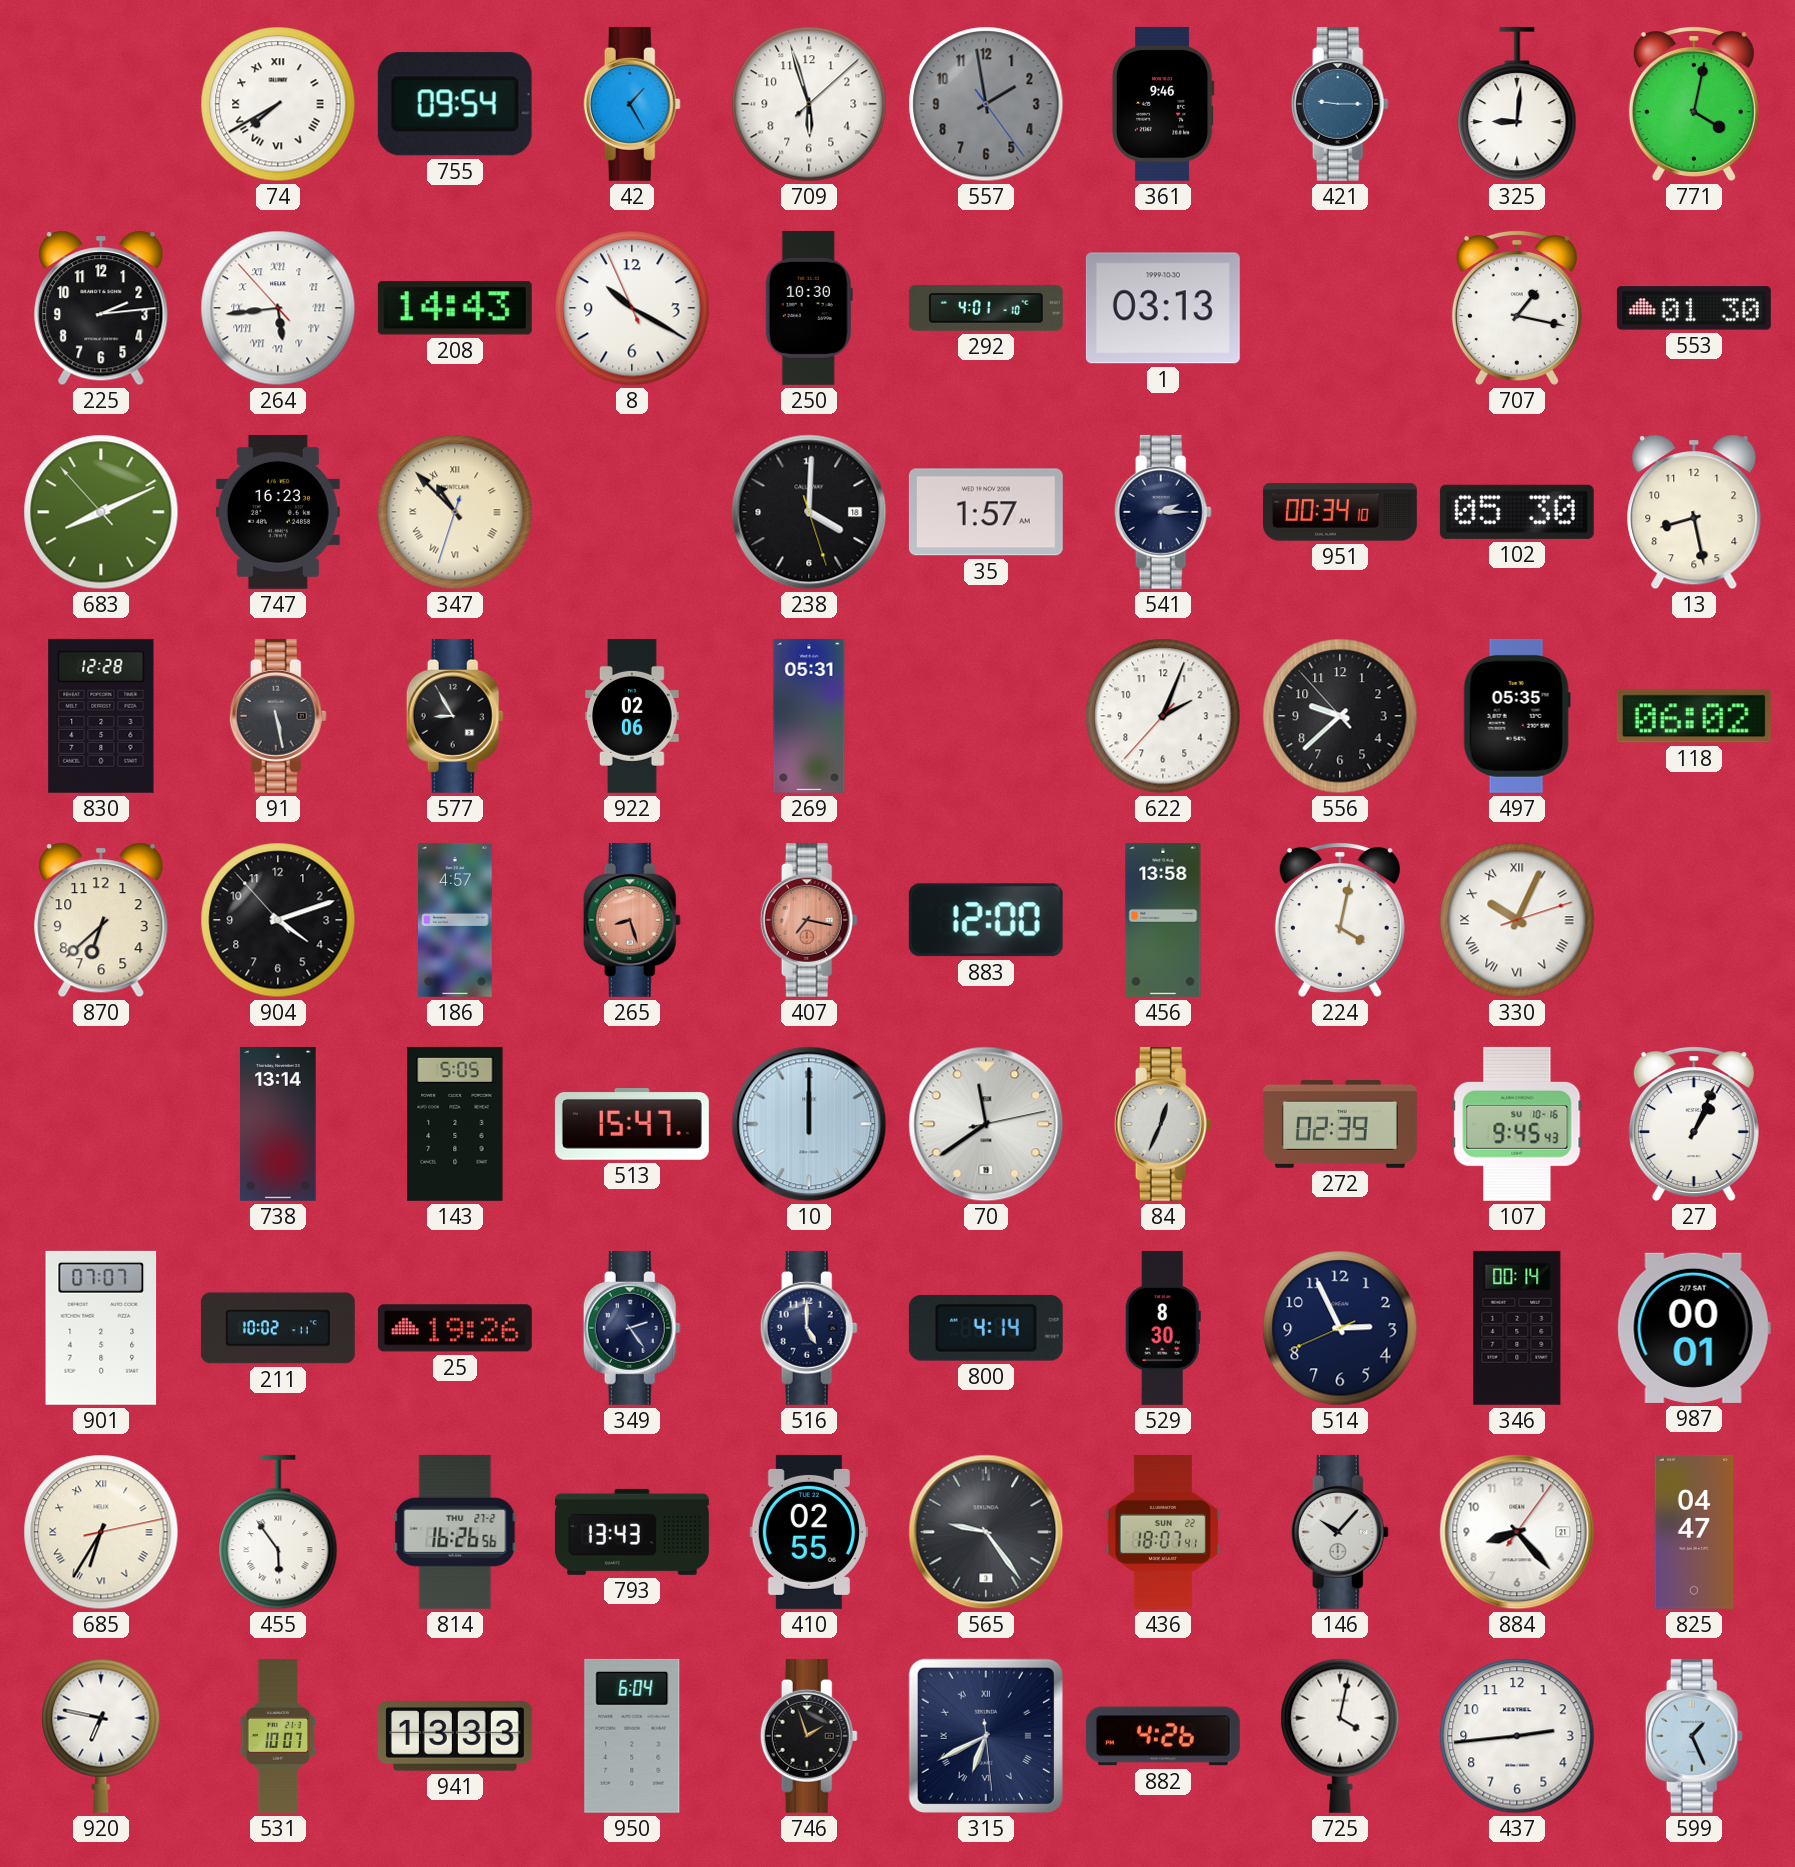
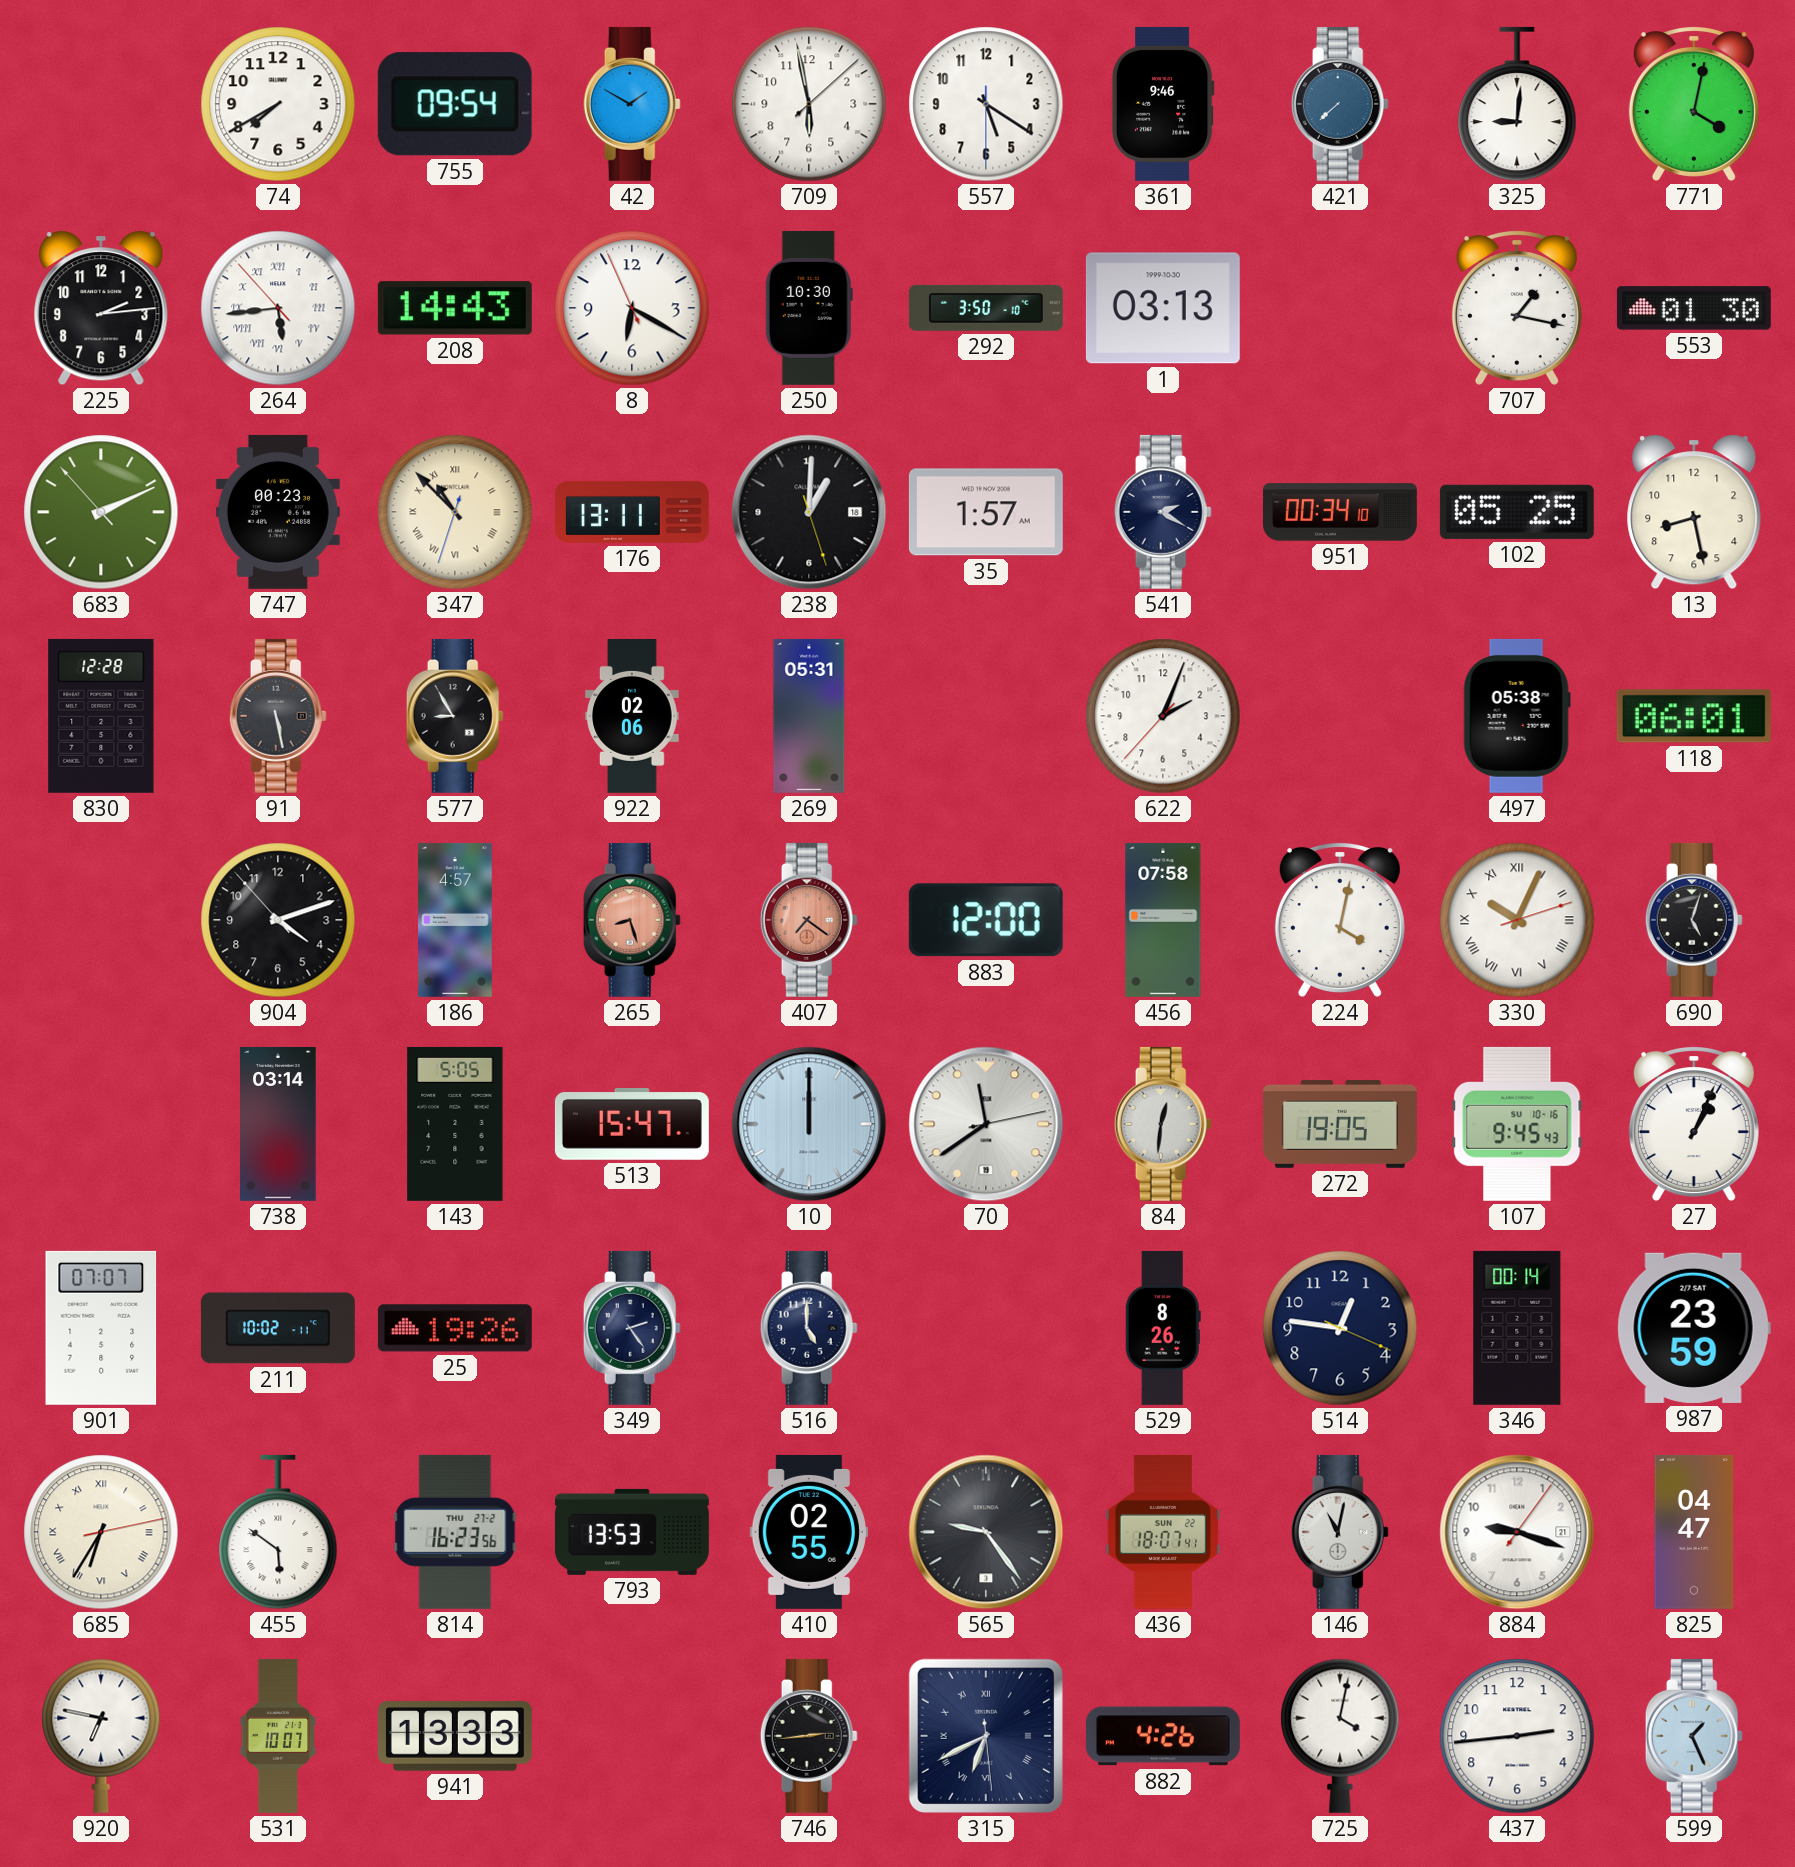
74 numerals: Roman -> Arabic
42: 1:25 -> 1:50
709: 5:57 -> 5:58
557: 1:58 -> 5:20
557 dial: grey -> white
421: 9:15 -> 7:38
8: 10:19 -> 6:19
292: 4:01 -> 3:50
683: 8:10 -> 2:10
747: 16:23 -> 00:23
176: none -> 13:11
238: 4:00 -> 1:00
541: 2:15 -> 2:20
102: 05:30 -> 05:25
556: 9:37 -> none
497: 05:35 -> 05:38
118: 06:02 -> 06:01
870: 6:38 -> none
407: 7:17 -> 7:21
456: 13:58 -> 07:58
690: none -> 5:03
738: 13:14 -> 03:14
84: 12:34 -> 12:31
272: 02:39 -> 19:05
800: 4:14 -> none
529: 8:30 -> 8:26
514: 2:55 -> 12:46
987: 00:01 -> 23:59
455: 5:54 -> 5:51
814: 16:26 -> 16:23
793: 13:43 -> 13:53
146: 10:07 -> 11:02
884: 8:23 -> 9:18
950: 6:04 -> none
746: 1:57 -> 2:44
